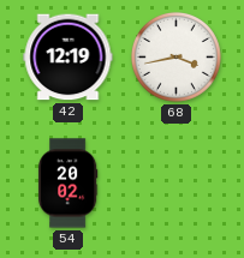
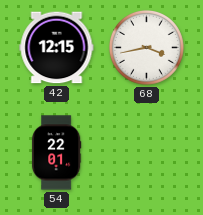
42: 12:19 -> 12:15
54: 20:02 -> 22:01
